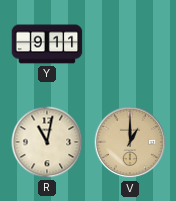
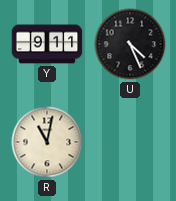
U: none -> 4:26
V: 1:00 -> none
